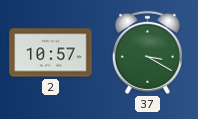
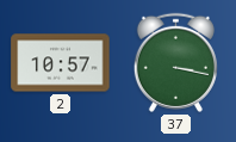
37: 3:20 -> 3:17
